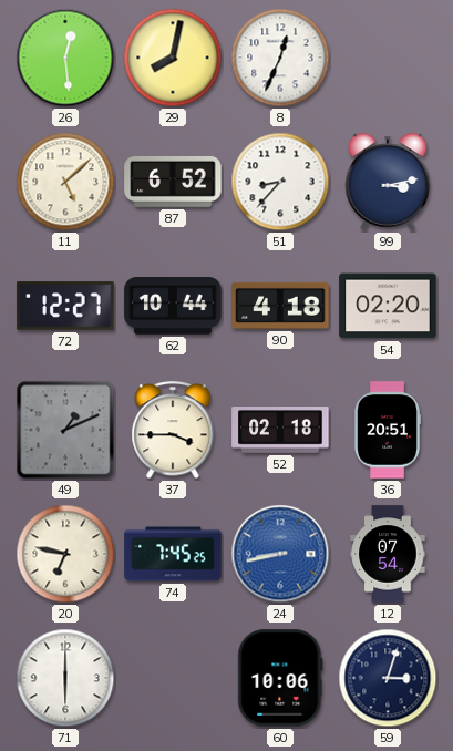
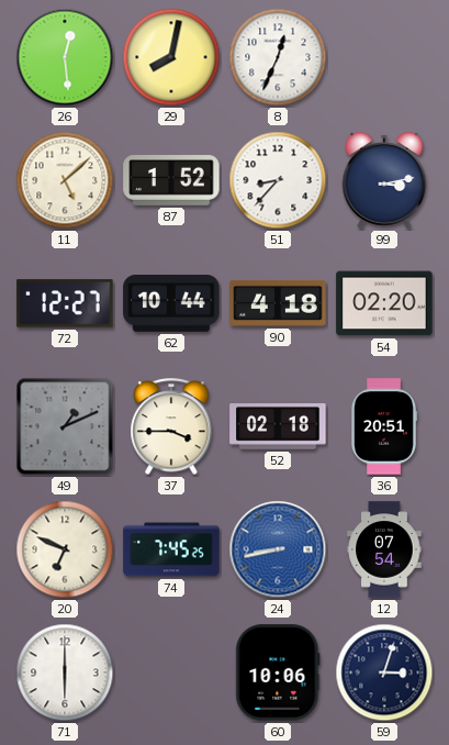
87: 6:52 -> 1:52
20: 6:47 -> 6:49
